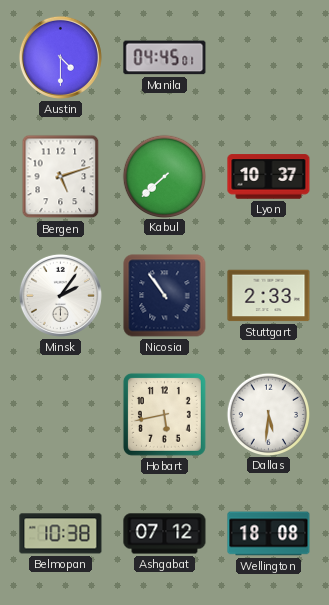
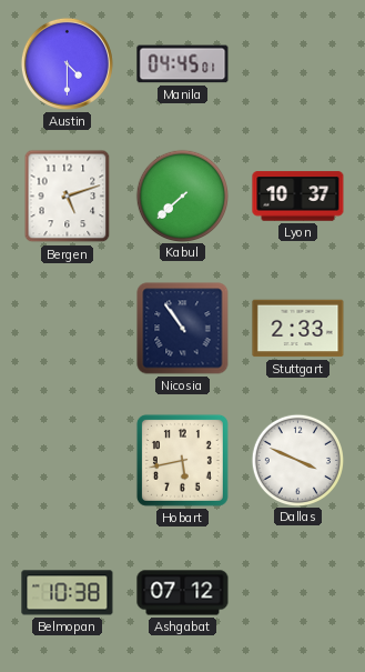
Minsk: 2:06 -> none
Dallas: 5:31 -> 3:49
Wellington: 18:08 -> none
